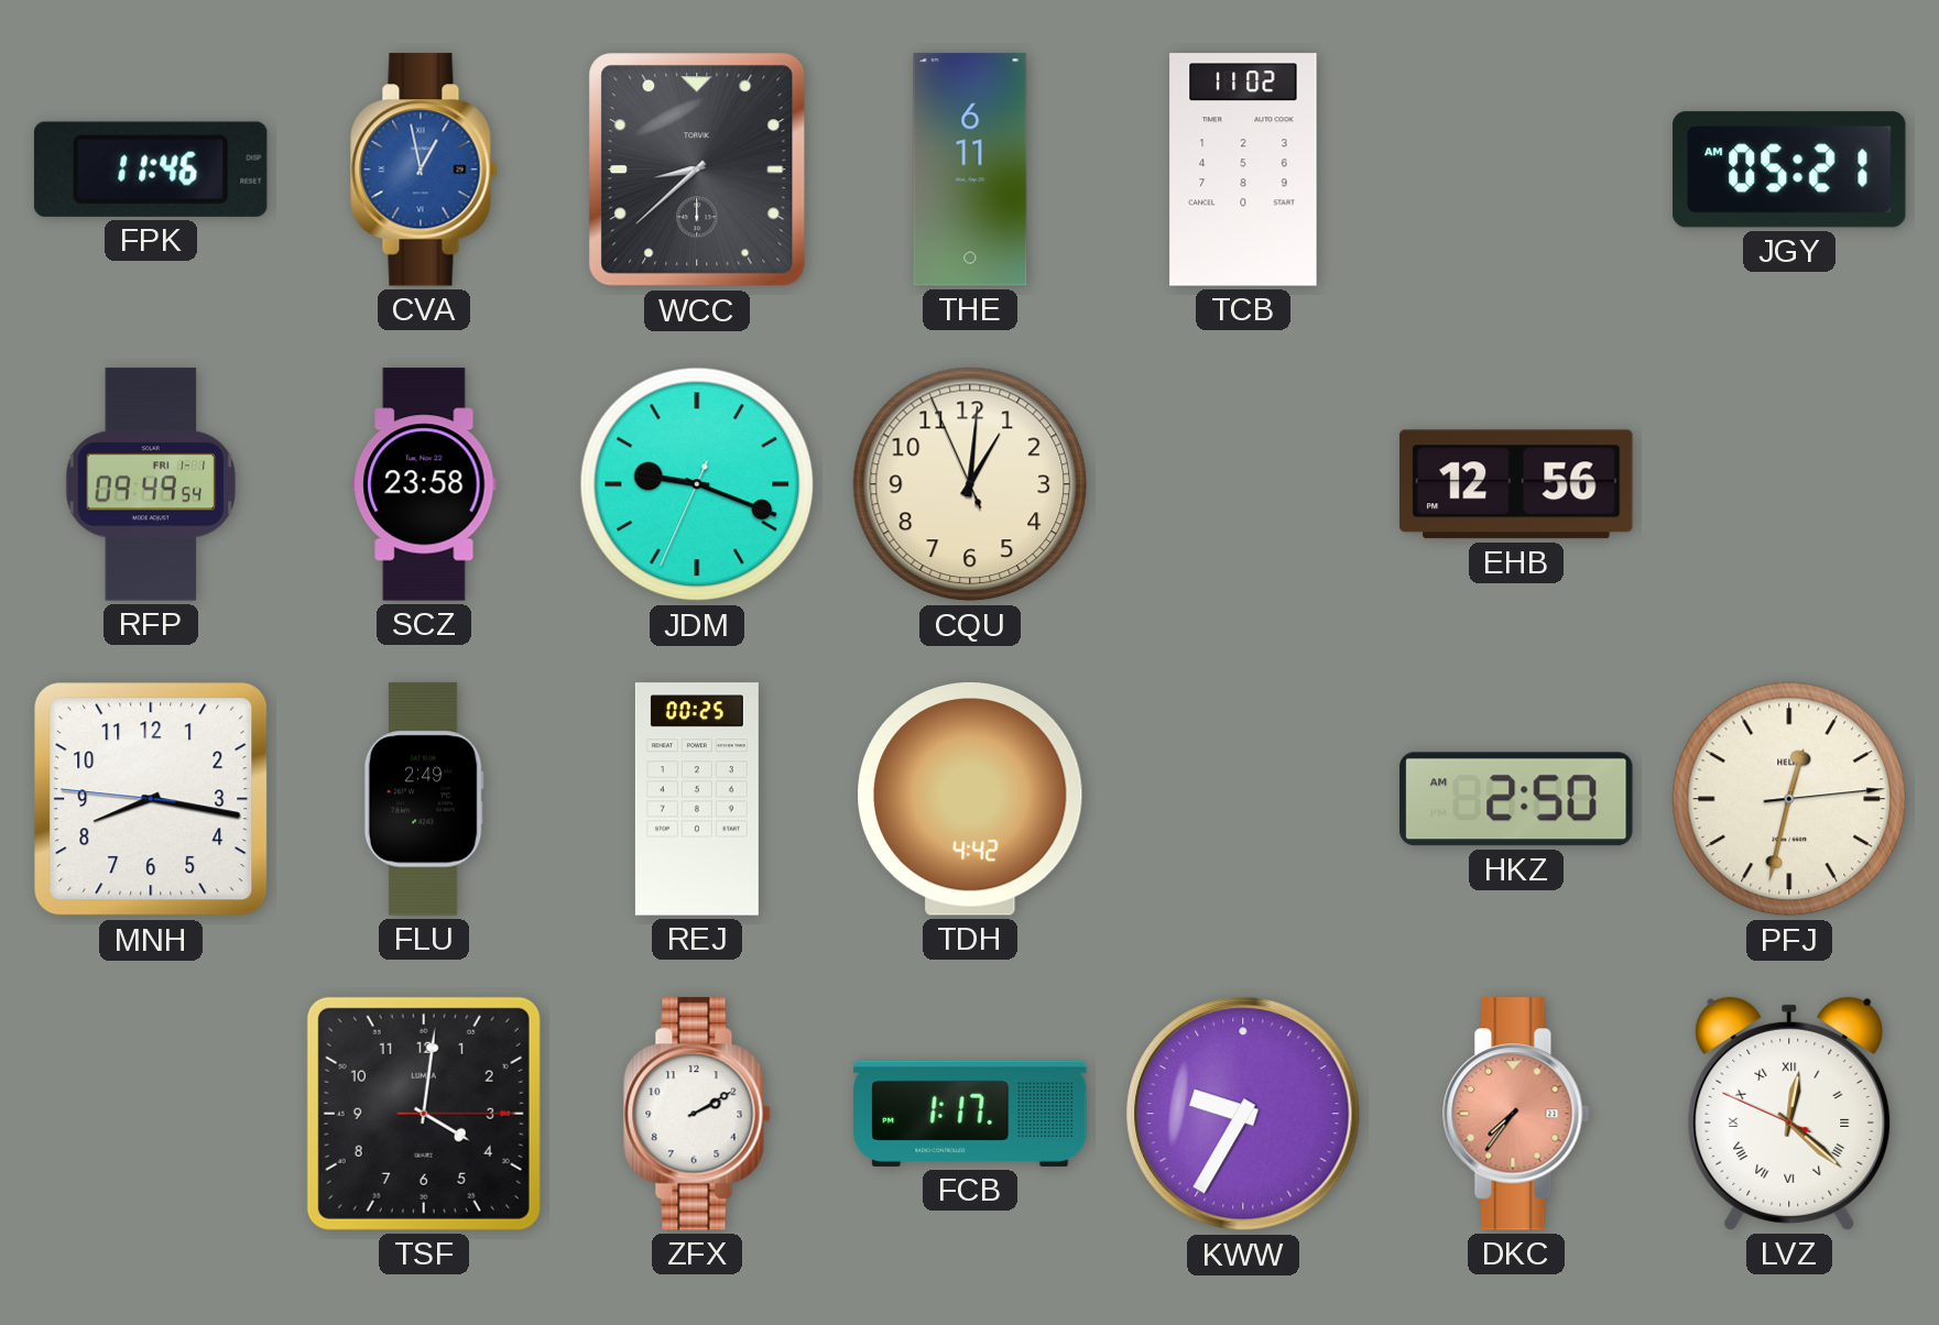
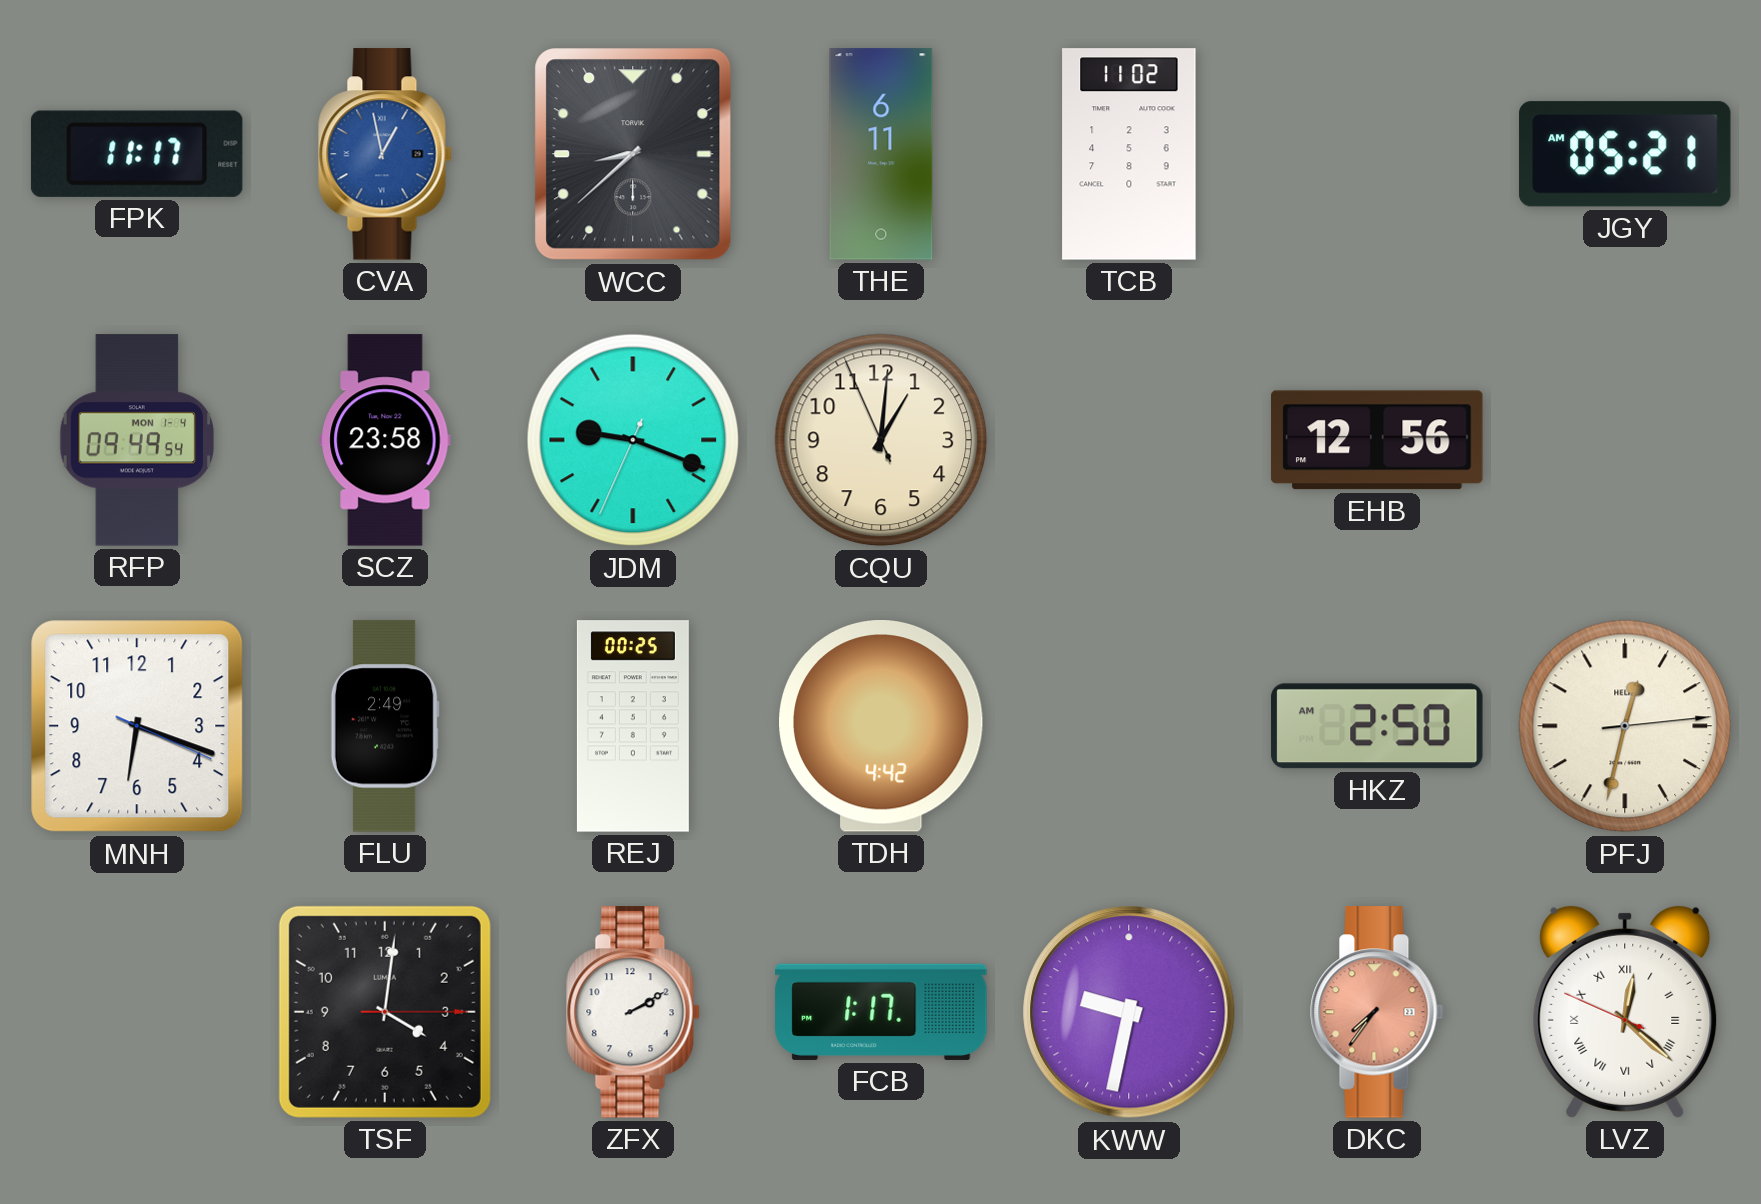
FPK: 11:46 -> 11:17
RFP date: FRI 1-1 -> MON 1-4
MNH: 8:16 -> 6:18
KWW: 9:35 -> 9:32
